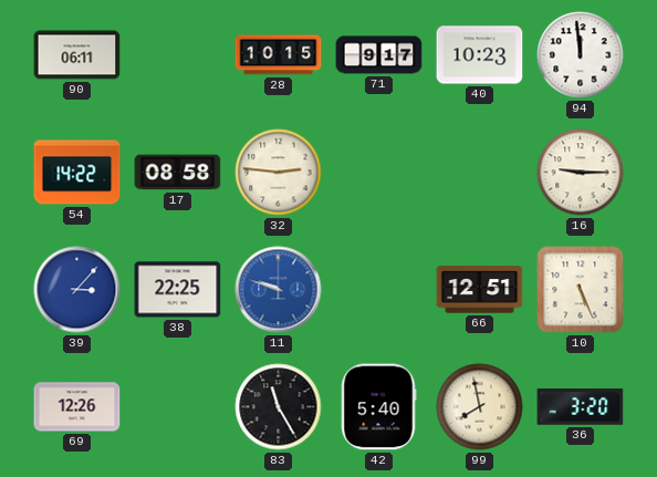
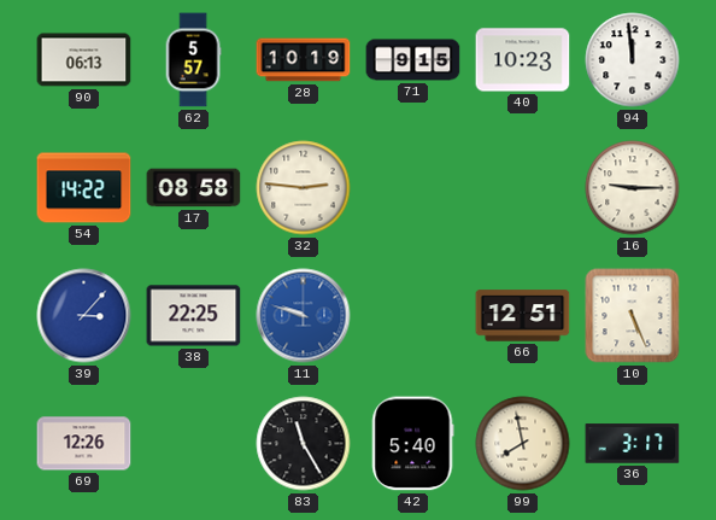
90: 06:11 -> 06:13
62: none -> 5:57
28: 10:15 -> 10:19
71: 9:17 -> 9:15
36: 3:20 -> 3:17
